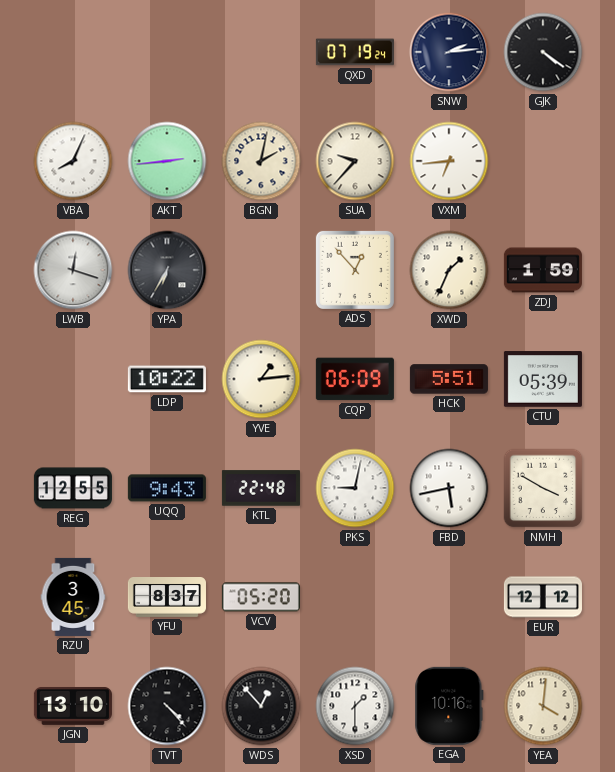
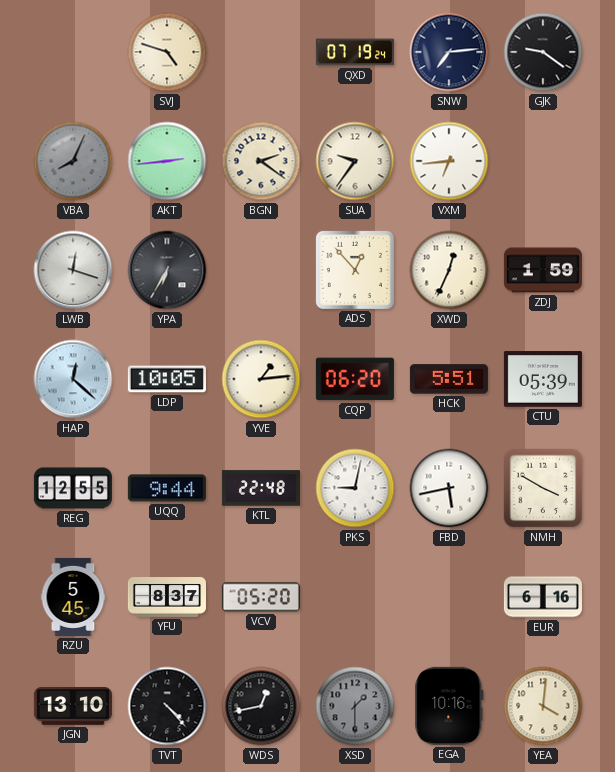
SVJ: none -> 4:48
SNW: 2:14 -> 7:14
GJK: 4:21 -> 9:21
VBA dial: white -> grey
BGN: 2:02 -> 2:21
SUA: 9:37 -> 9:36
XWD: 1:34 -> 12:34
HAP: none -> 12:22
LDP: 10:22 -> 10:05
CQP: 06:09 -> 06:20
UQQ: 9:43 -> 9:44
RZU: 3:45 -> 5:45
EUR: 12:12 -> 6:16
WDS: 12:53 -> 12:43
XSD dial: white -> grey
